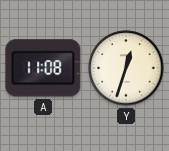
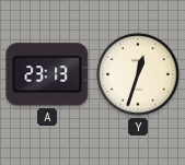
A: 11:08 -> 23:13
